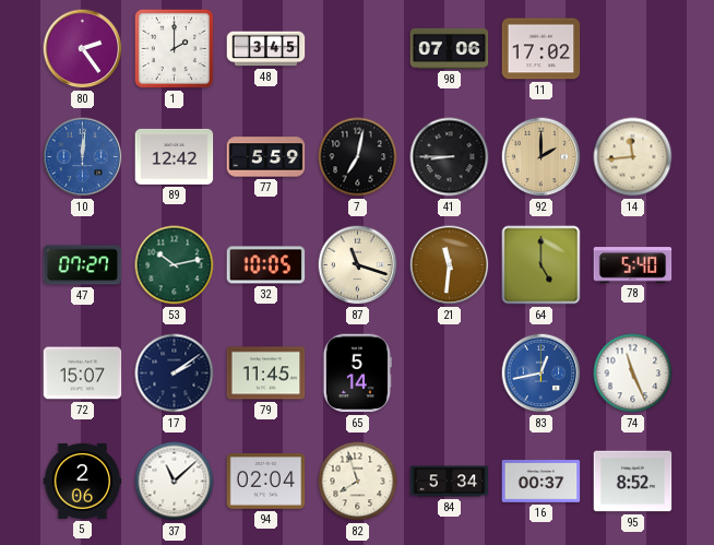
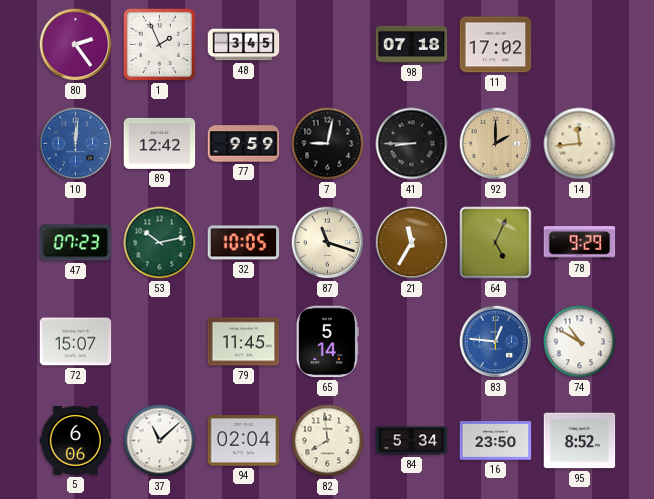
1: 2:00 -> 1:56
98: 07:06 -> 07:18
77: 5:59 -> 9:59
7: 7:02 -> 9:02
47: 07:27 -> 07:23
21: 11:31 -> 11:35
64: 5:00 -> 5:04
78: 5:40 -> 9:29
17: 2:09 -> none
83: 12:43 -> 12:46
74: 11:26 -> 10:50
5: 2:06 -> 6:06
82: 7:57 -> 7:59
16: 00:37 -> 23:50
